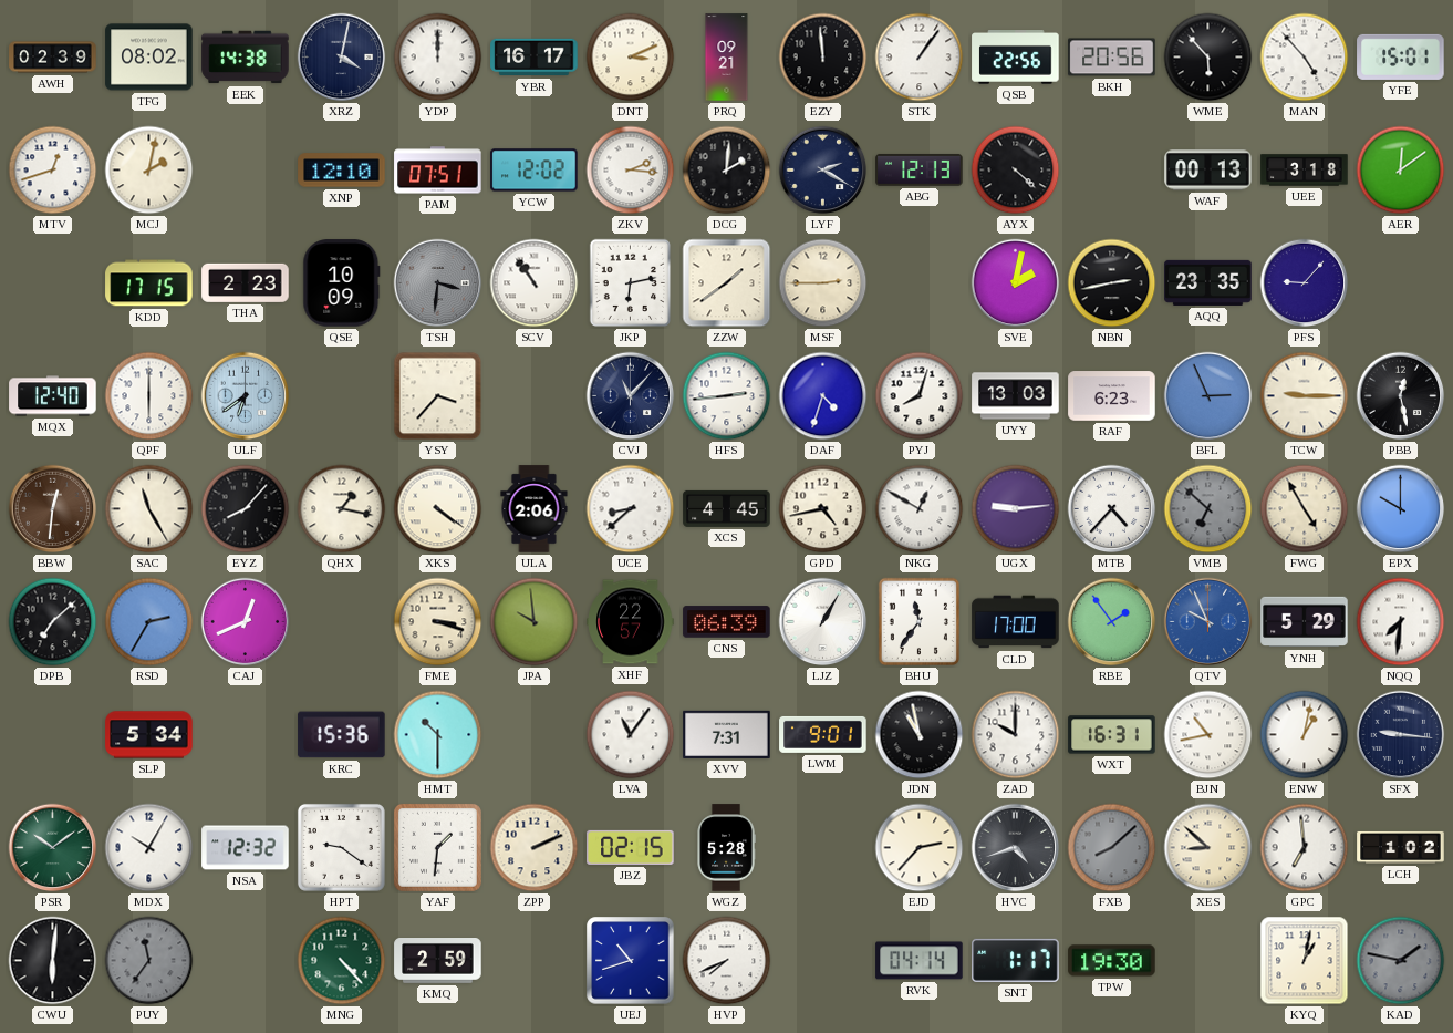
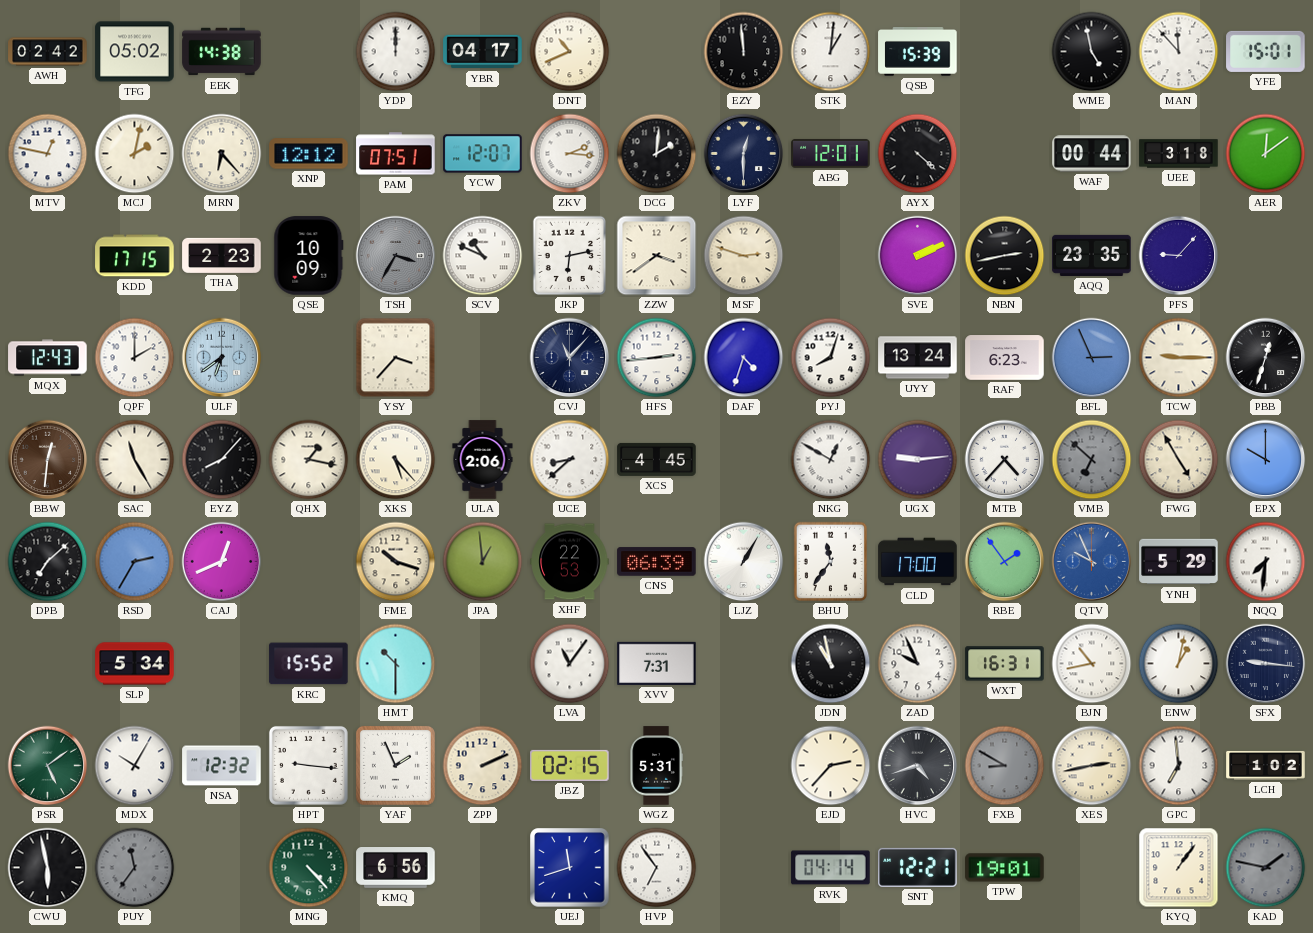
AWH: 02:39 -> 02:42
TFG: 08:02 -> 05:02
XRZ: 4:02 -> none
YBR: 16:17 -> 04:17
DNT: 3:11 -> 10:41
PRQ: 09:21 -> none
STK: 1:06 -> 1:01
QSB: 22:56 -> 15:39
BKH: 20:56 -> none
WME: 5:53 -> 4:58
MAN: 4:53 -> 11:53
MTV: 12:42 -> 12:47
MRN: none -> 6:23
XNP: 12:10 -> 12:12
YCW: 12:02 -> 12:07
LYF: 2:20 -> 12:30
ABG: 12:13 -> 12:01
WAF: 00:13 -> 00:44
TSH: 3:31 -> 3:35
SCV: 10:54 -> 10:49
ZZW: 1:39 -> 3:39
MSF: 2:45 -> 2:48
SVE: 2:02 -> 2:11
MQX: 12:40 -> 12:43
QPF: 6:00 -> 2:00
UYY: 13:03 -> 13:24
PBB: 12:28 -> 12:33
XKS: 4:21 -> 5:23
GPD: 4:43 -> none
FME: 3:18 -> 10:18
JPA: 9:59 -> 12:59
XHF: 22:57 -> 22:53
KRC: 15:36 -> 15:52
LWM: 9:01 -> none
ZAD: 10:00 -> 9:56
PSR: 10:09 -> 5:09
HPT: 9:21 -> 9:16
YAF: 1:31 -> 1:56
WGZ: 5:28 -> 5:31
FXB: 8:08 -> 8:50
XES: 8:52 -> 2:43
CWU: 6:01 -> 5:58
KMQ: 2:59 -> 6:56
UEJ: 10:42 -> 11:42
HVP: 7:41 -> 6:54
SNT: 1:17 -> 12:21
TPW: 19:30 -> 19:01
KYQ: 1:02 -> 1:06
